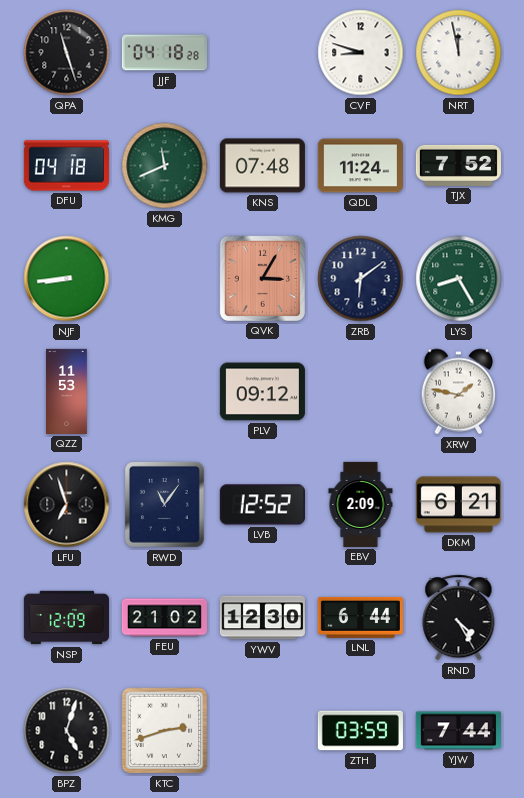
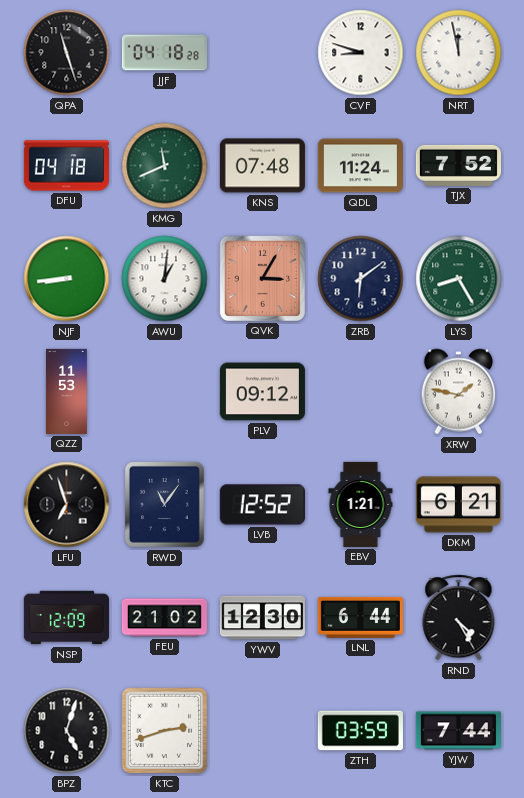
AWU: none -> 1:01
EBV: 2:09 -> 1:21
